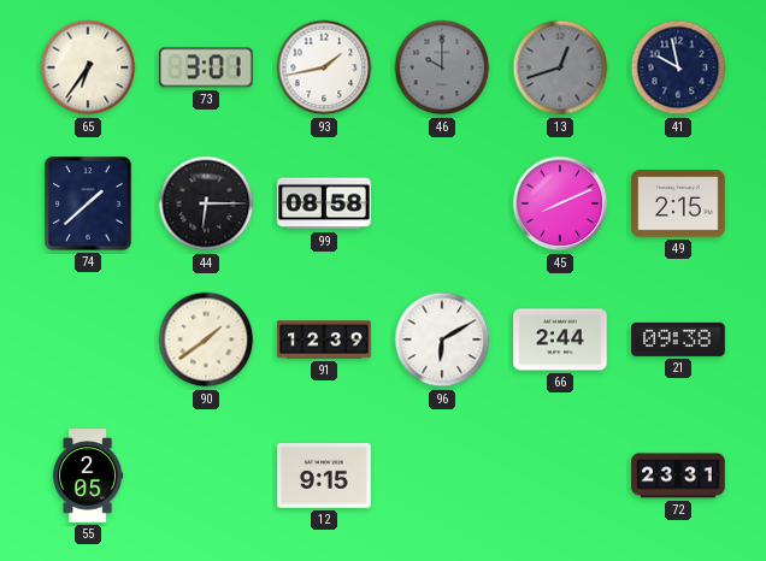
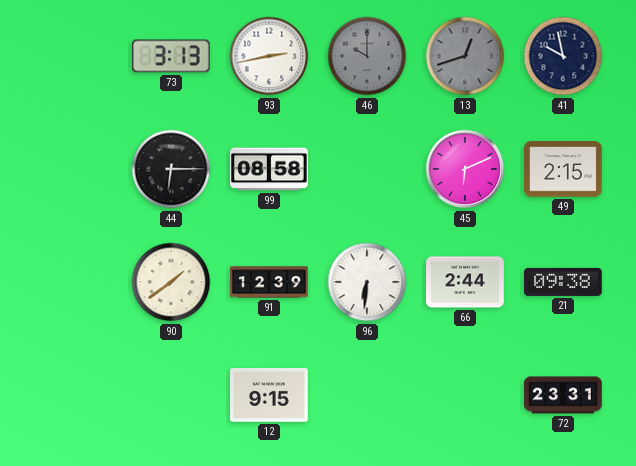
65: 6:36 -> none
73: 3:01 -> 3:13
93: 1:43 -> 2:43
74: 1:38 -> none
45: 8:11 -> 6:11
96: 6:10 -> 6:31
55: 2:05 -> none
